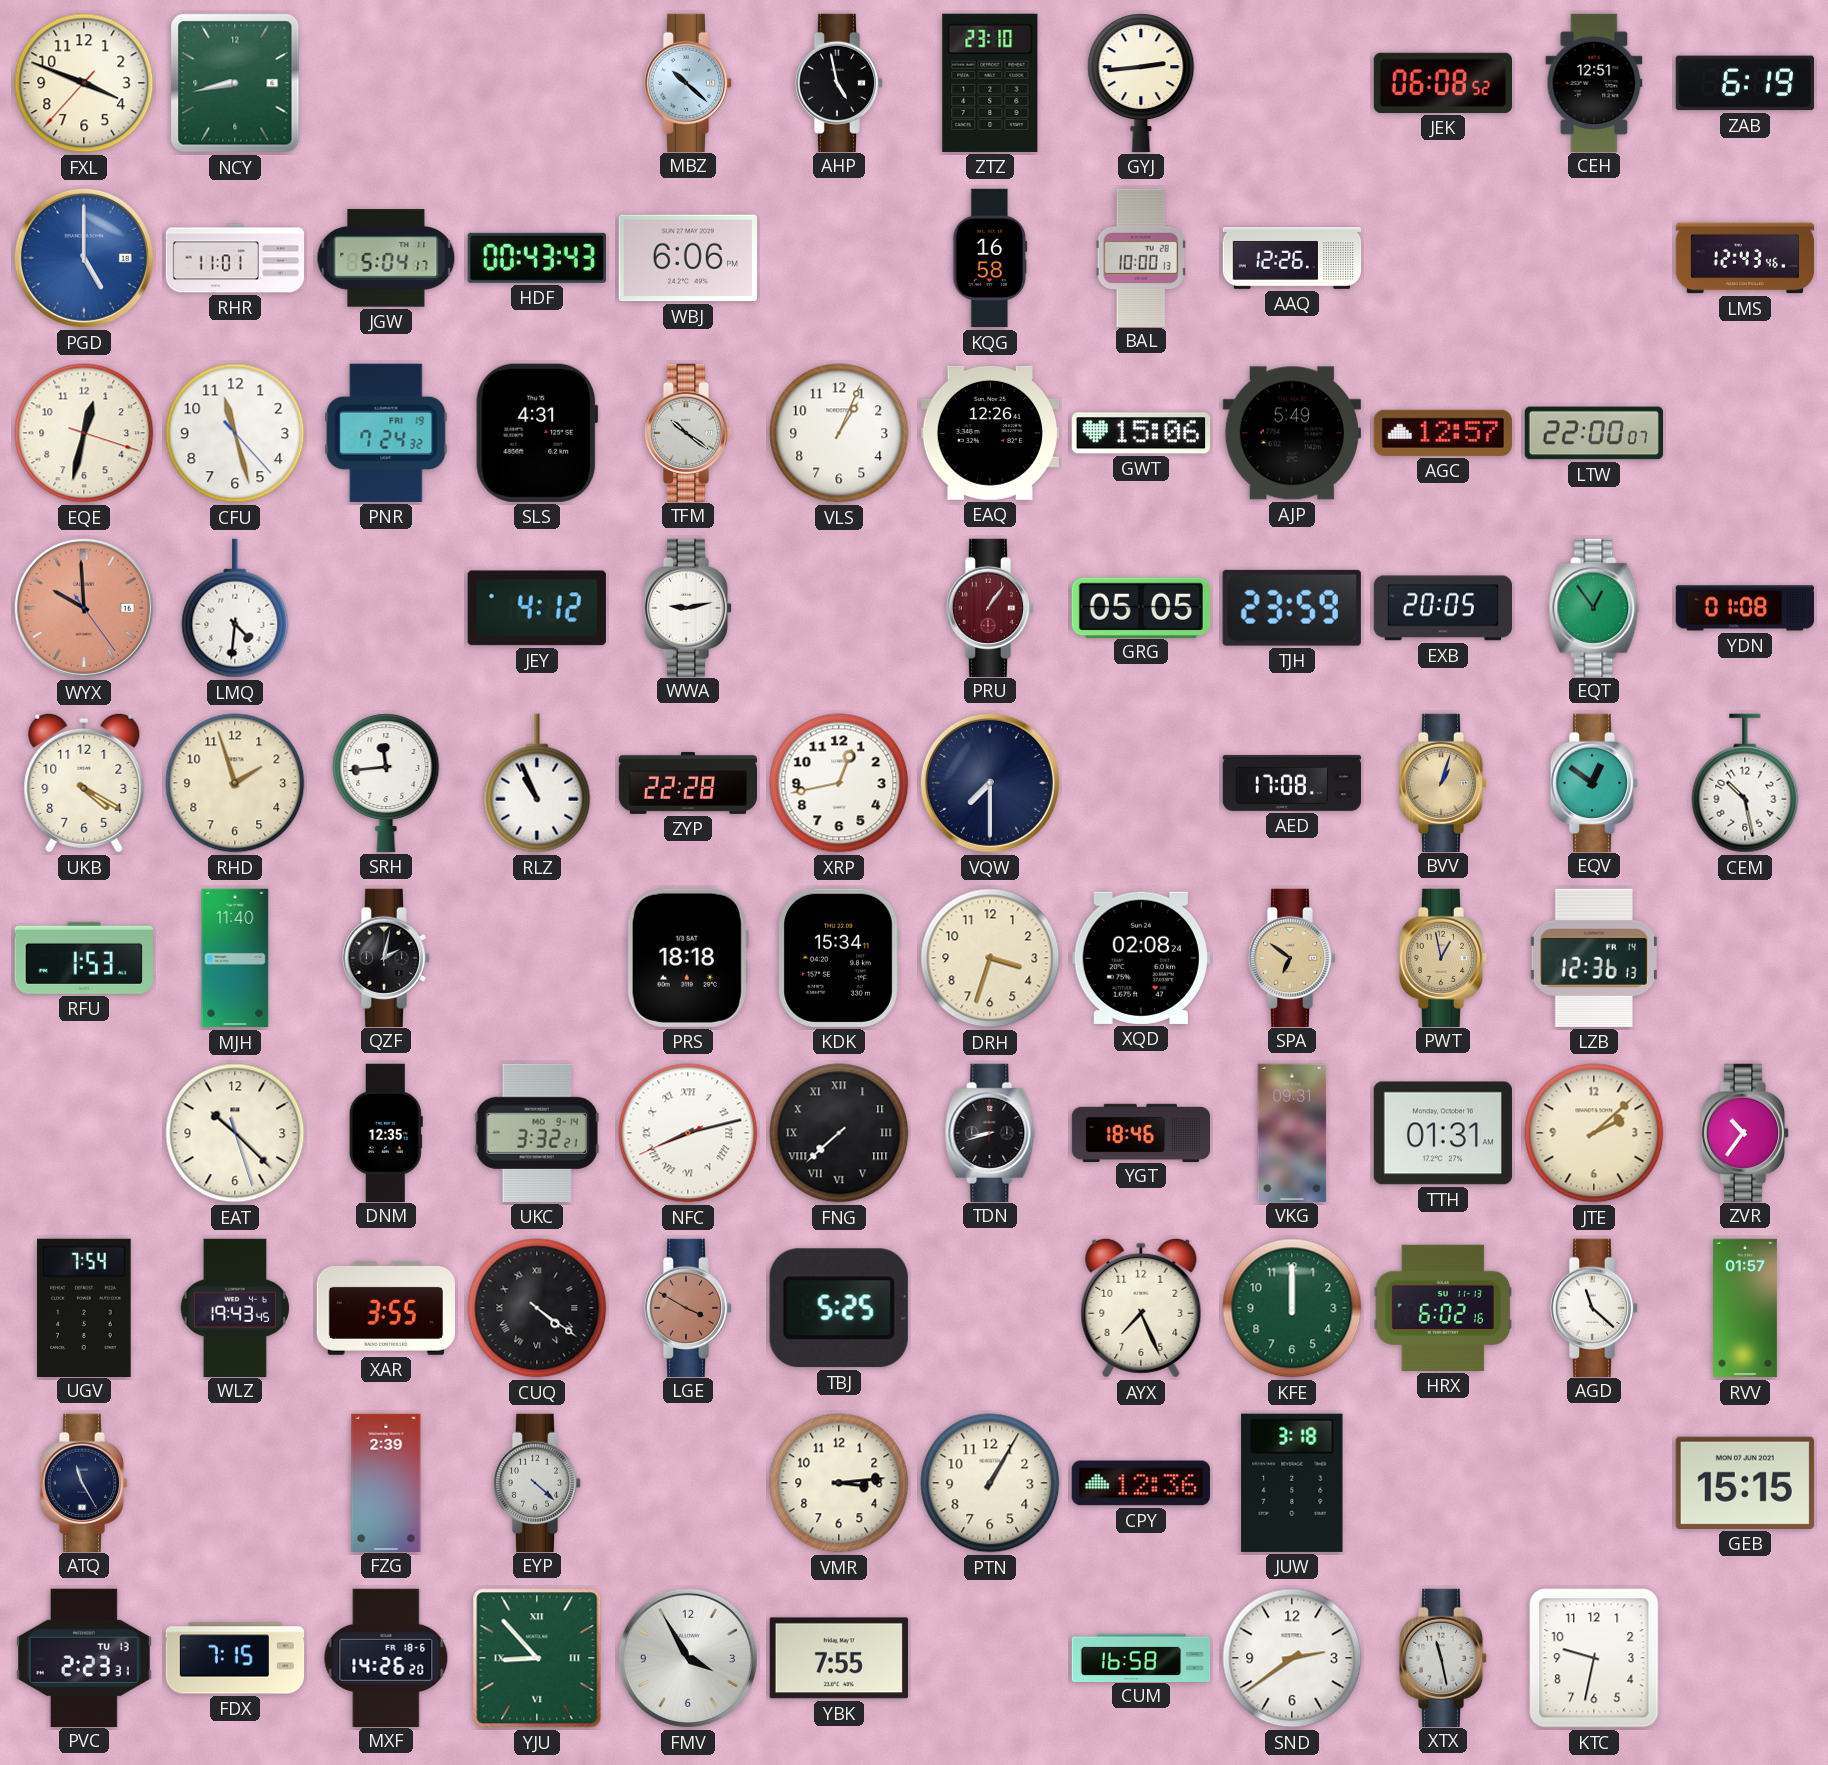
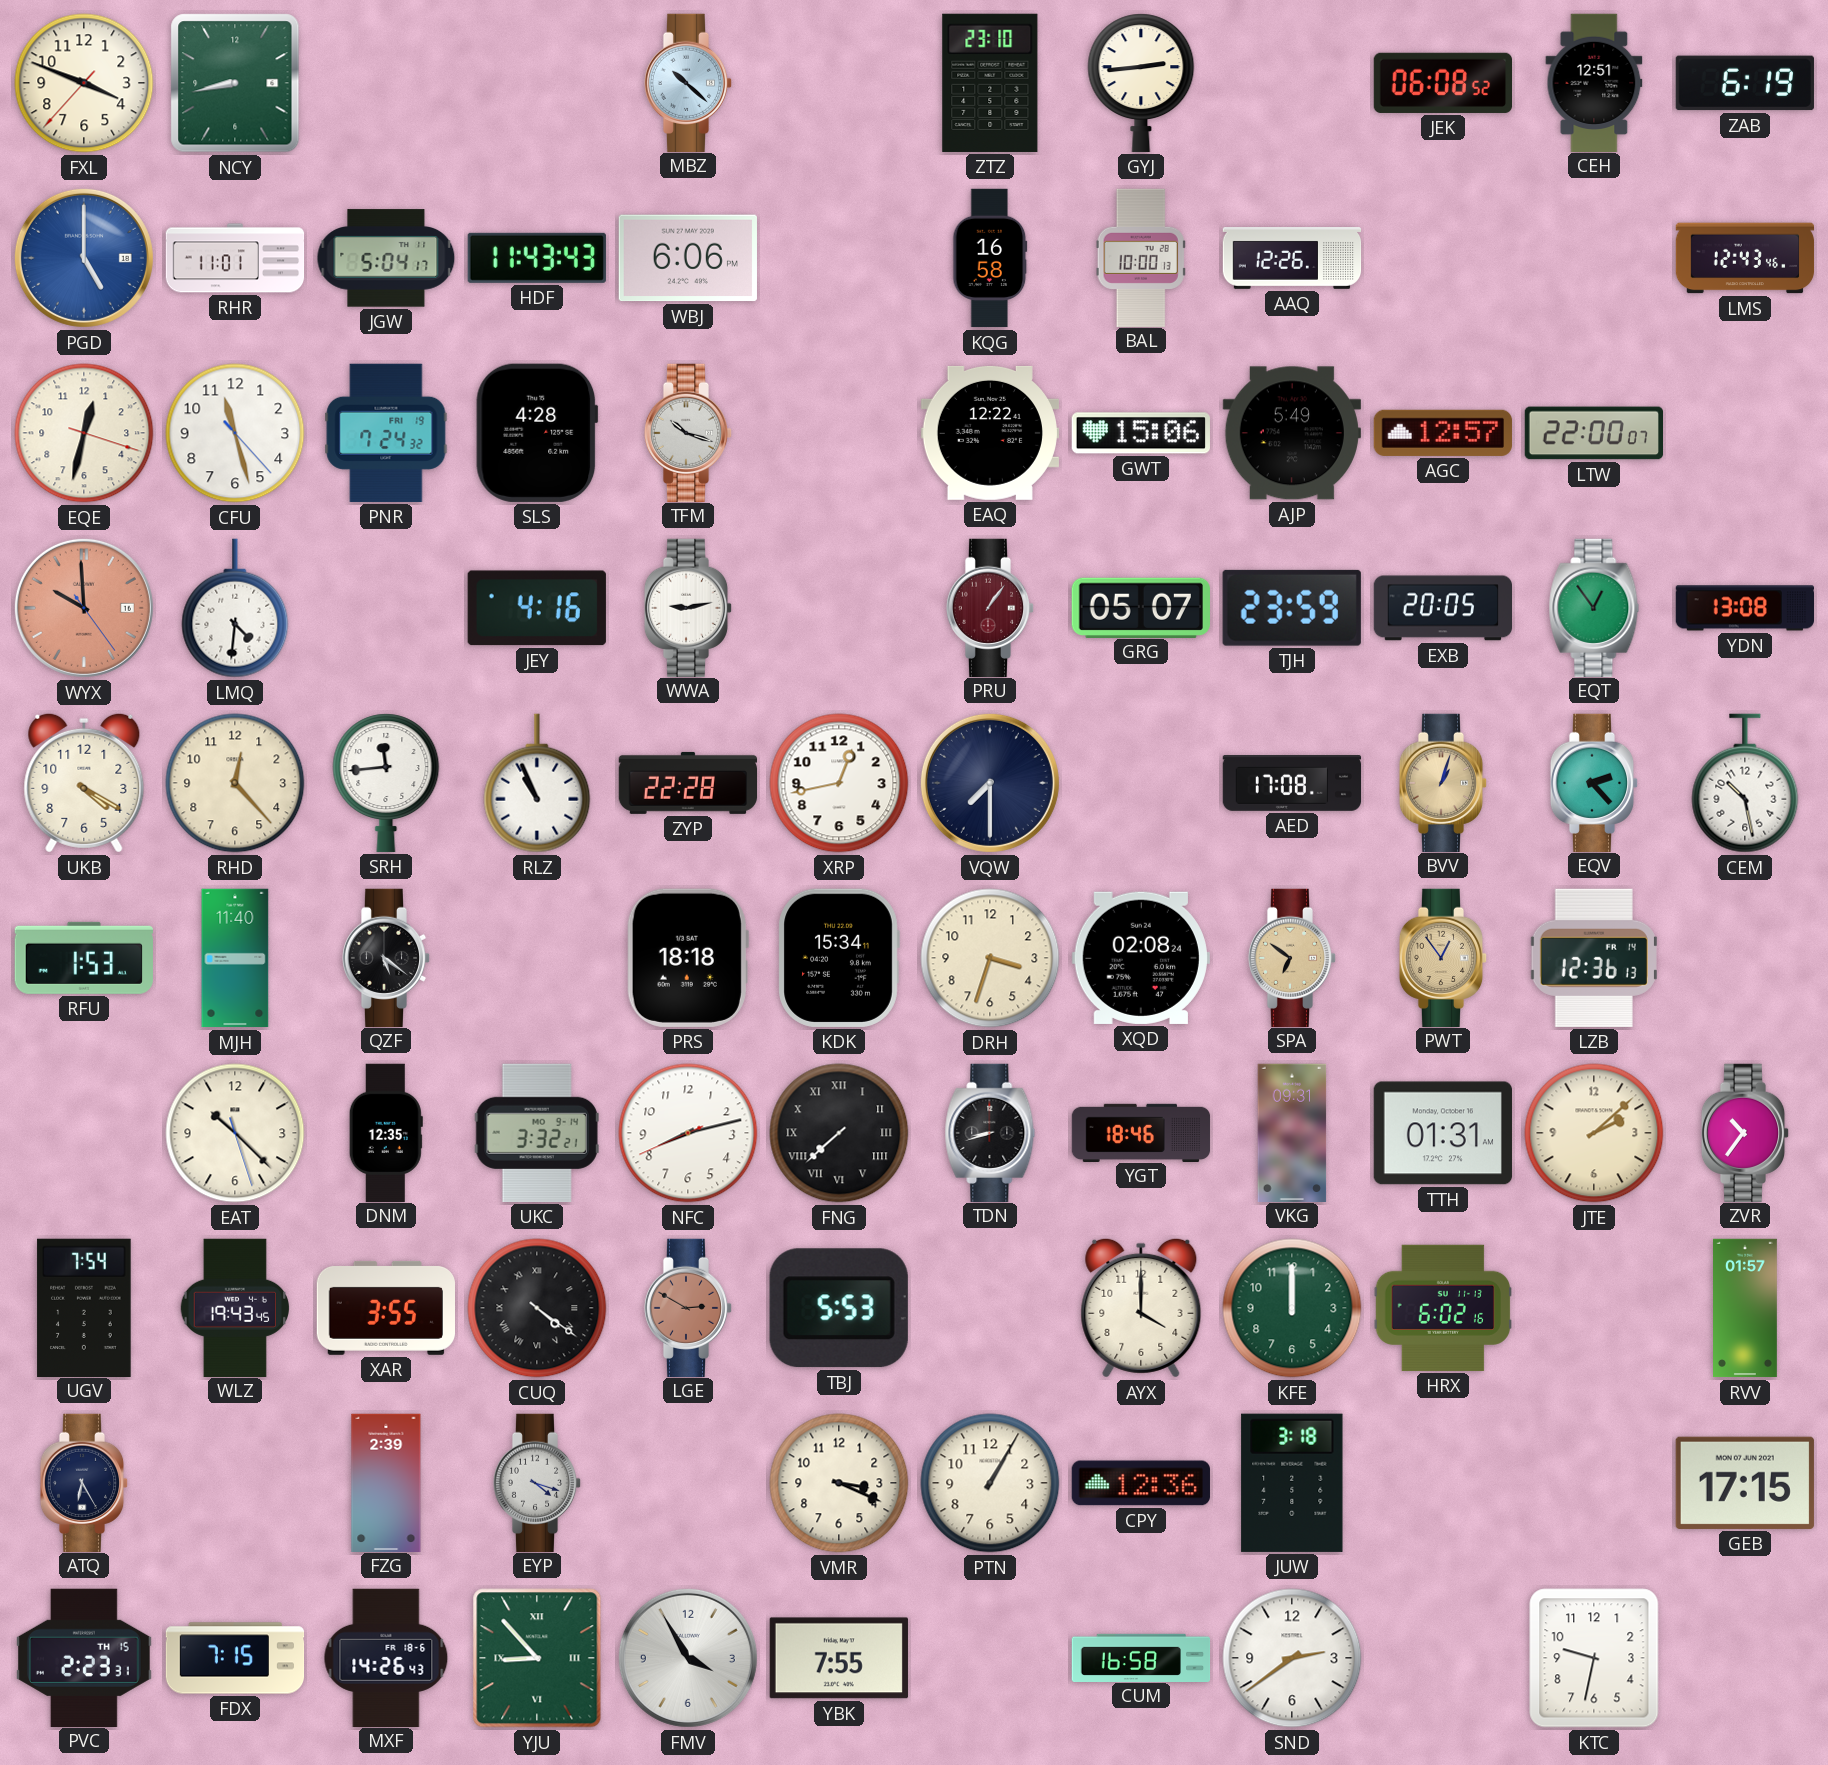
AHP: 4:58 -> none
HDF: 00:43 -> 11:43
SLS: 4:31 -> 4:28
TFM: 10:21 -> 10:18
VLS: 1:04 -> none
EAQ: 12:26 -> 12:22
JEY: 4:12 -> 4:16
GRG: 05:05 -> 05:07
YDN: 01:08 -> 13:08
RHD: 1:57 -> 12:23
EQV: 12:51 -> 2:23
QZF: 2:02 -> 5:21
PWT: 12:58 -> 12:54
NFC numerals: Roman -> Arabic
LGE: 3:50 -> 2:50
TBJ: 5:25 -> 5:53
AYX: 7:26 -> 4:00
AGD: 11:22 -> none
ATQ: 11:25 -> 6:25
EYP: 4:22 -> 4:18
VMR: 3:14 -> 3:19
GEB: 15:15 -> 17:15
PVC date: TU 13 -> TH 15
MXF: 14:26:20 -> 14:26:43
XTX: 11:28 -> none
